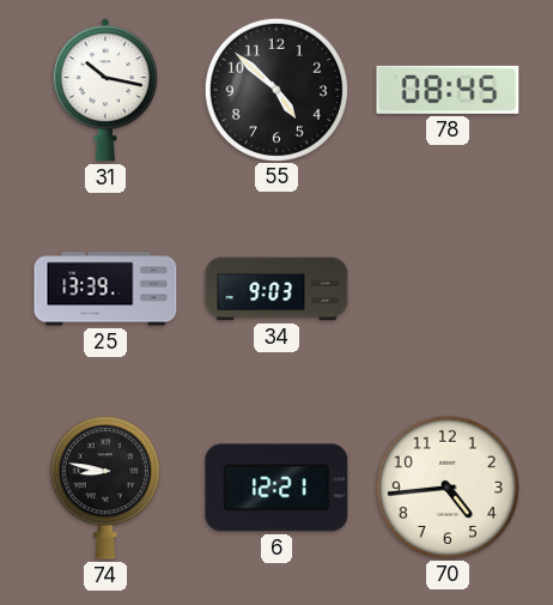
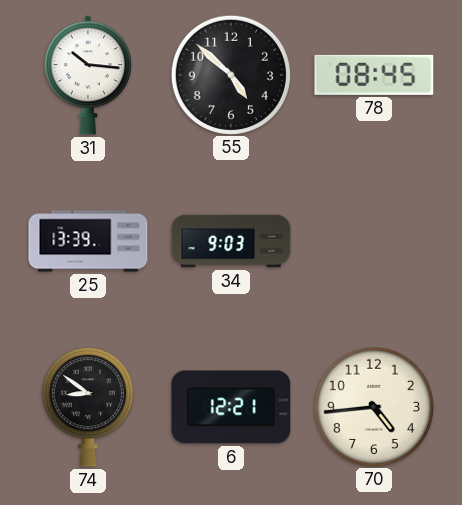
31: 10:17 -> 10:16
74: 8:47 -> 8:51
